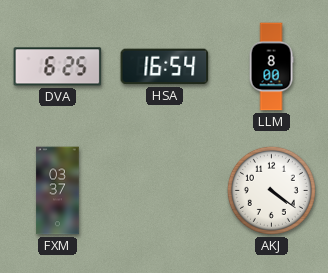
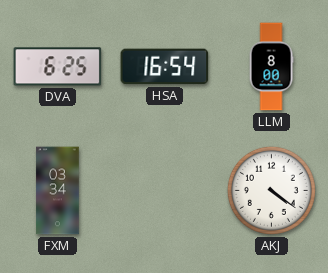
FXM: 03:37 -> 03:34
